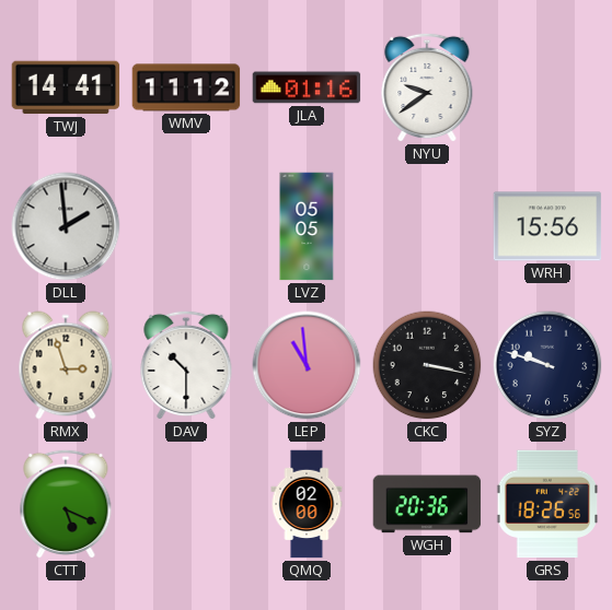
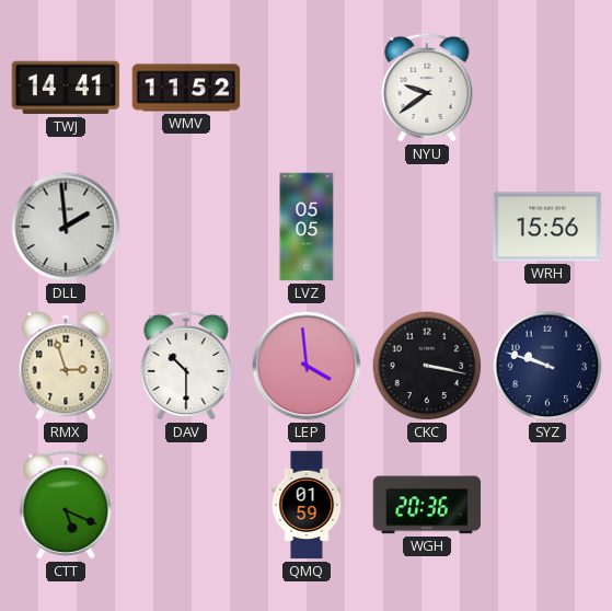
WMV: 11:12 -> 11:52
JLA: 01:16 -> none
LEP: 10:59 -> 3:59
QMQ: 02:00 -> 01:59
GRS: 18:26 -> none
